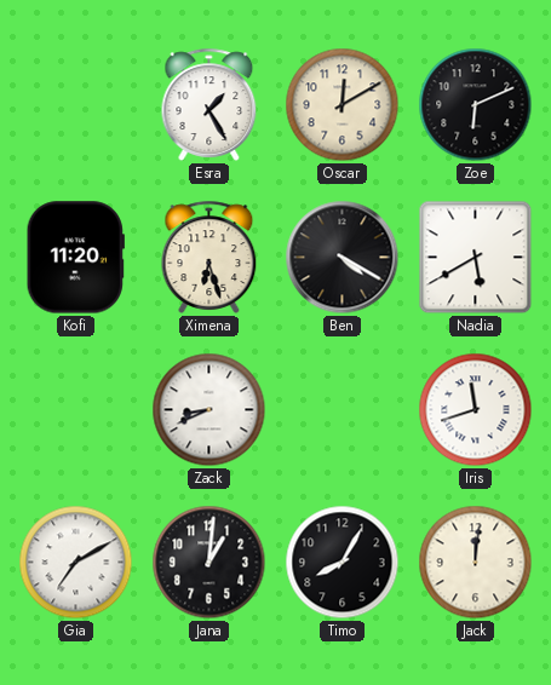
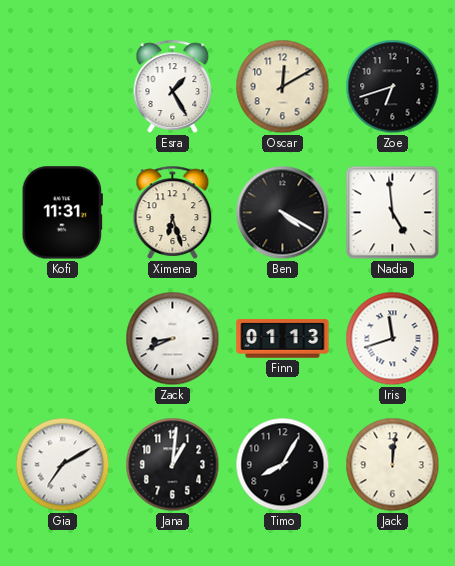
Zoe: 6:11 -> 6:42
Kofi: 11:20 -> 11:31
Nadia: 5:40 -> 4:59
Finn: none -> 01:13
